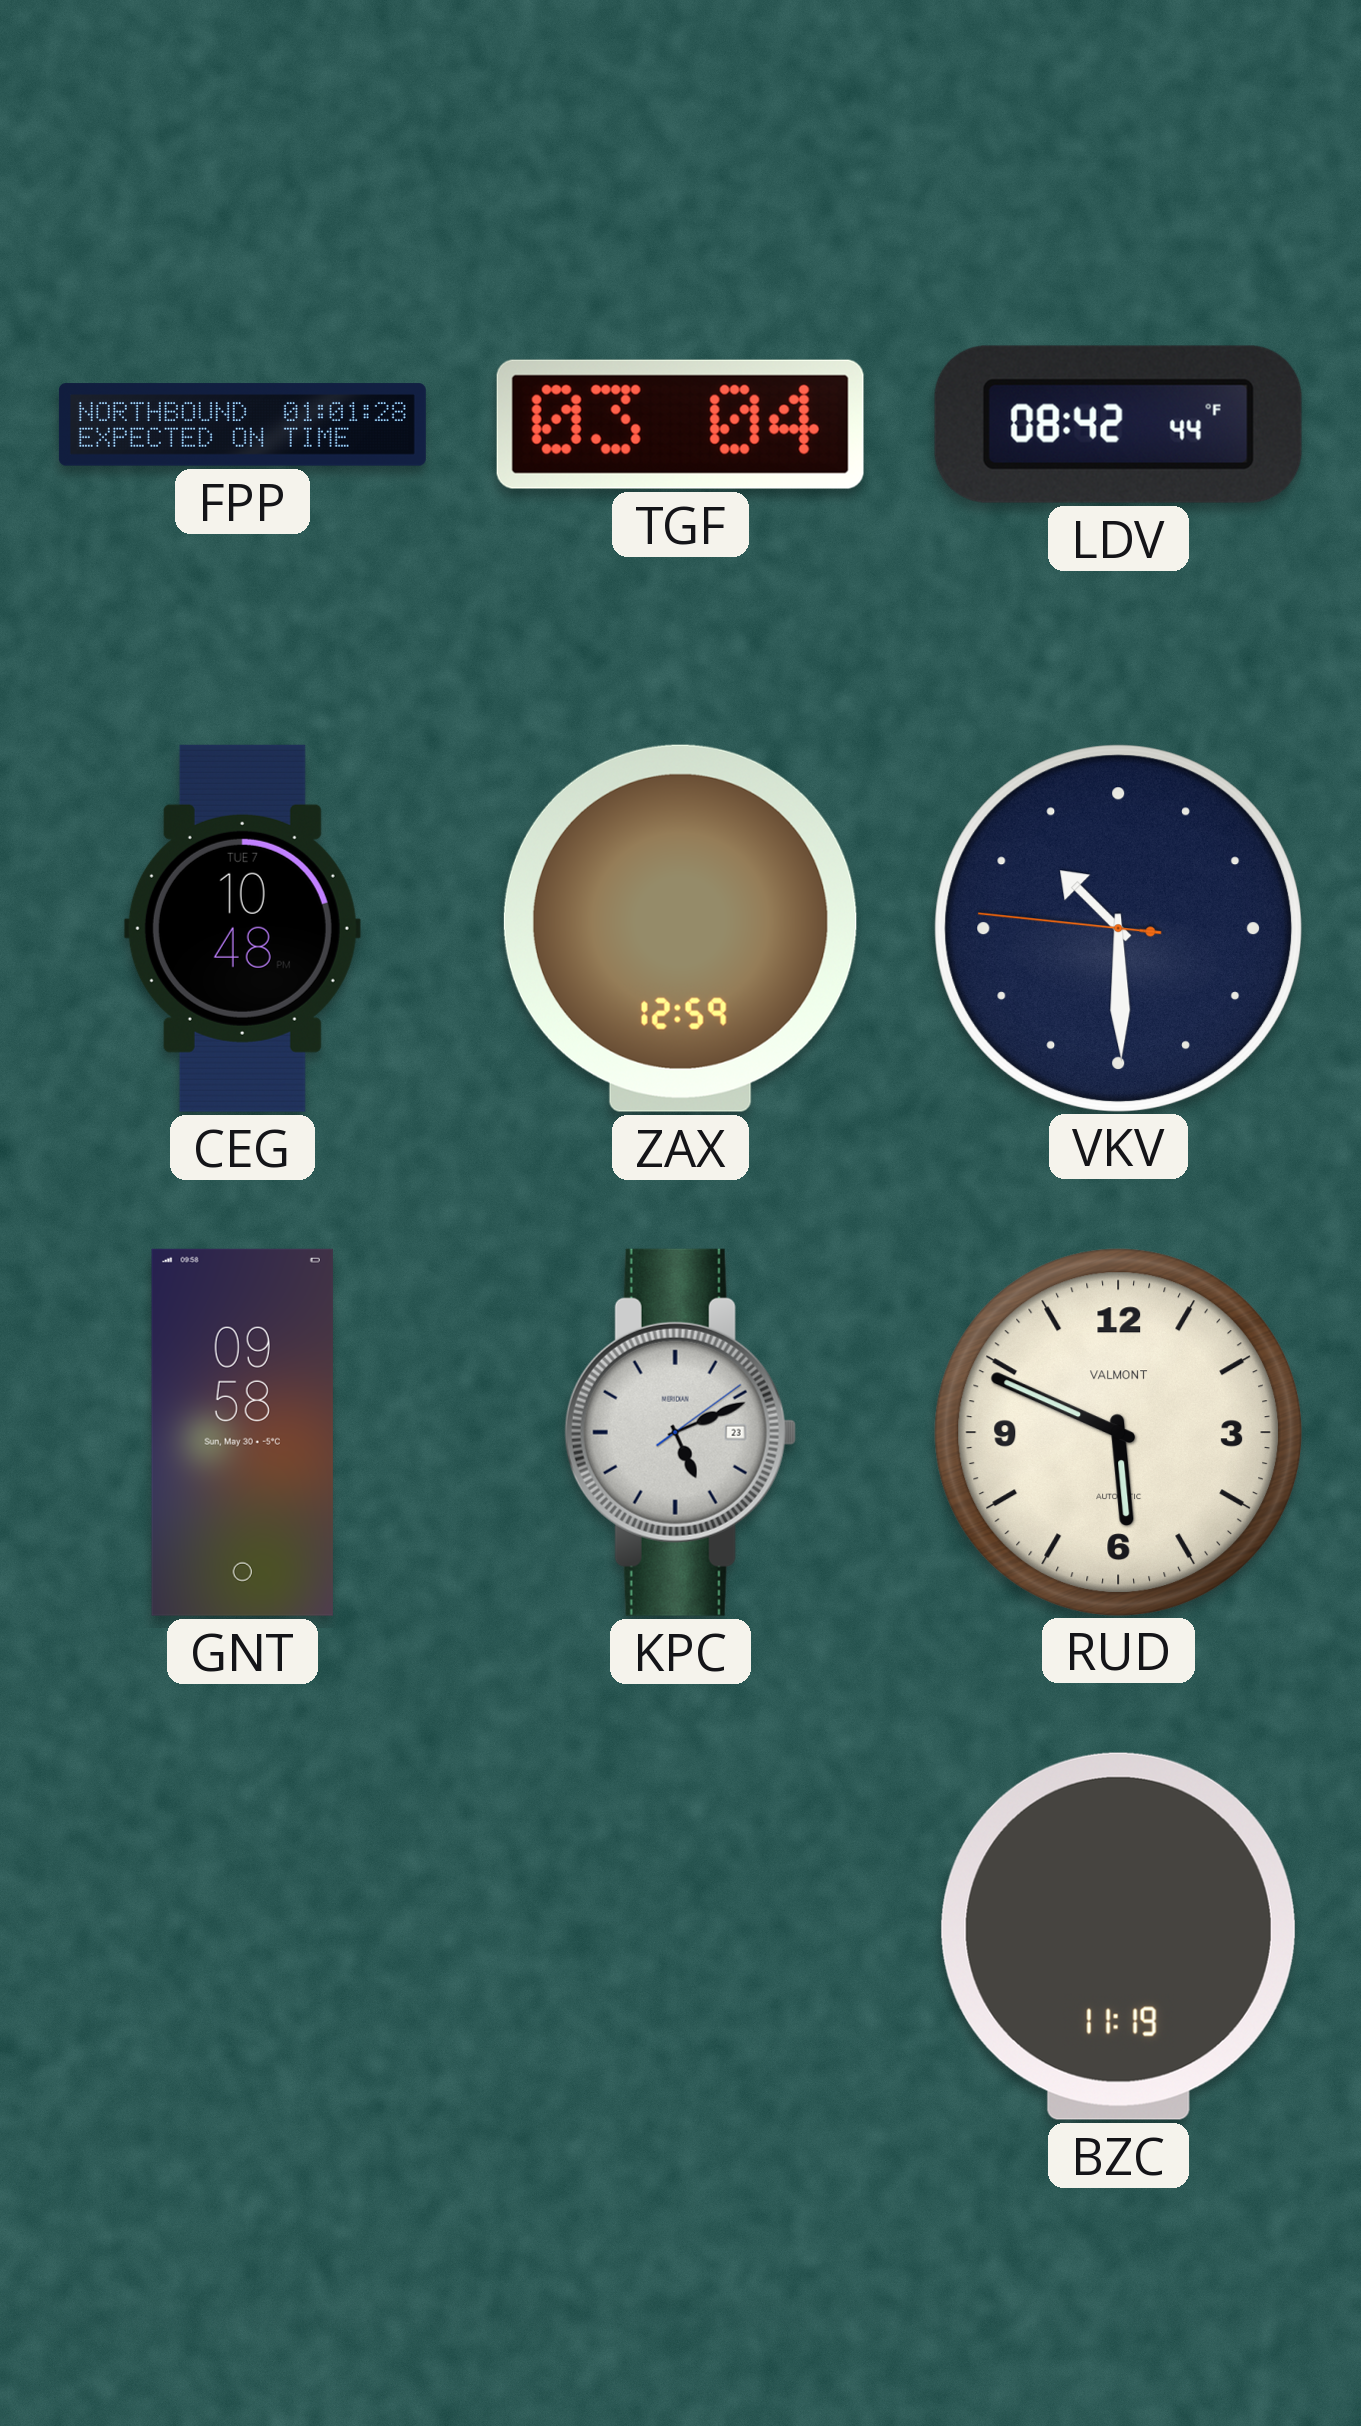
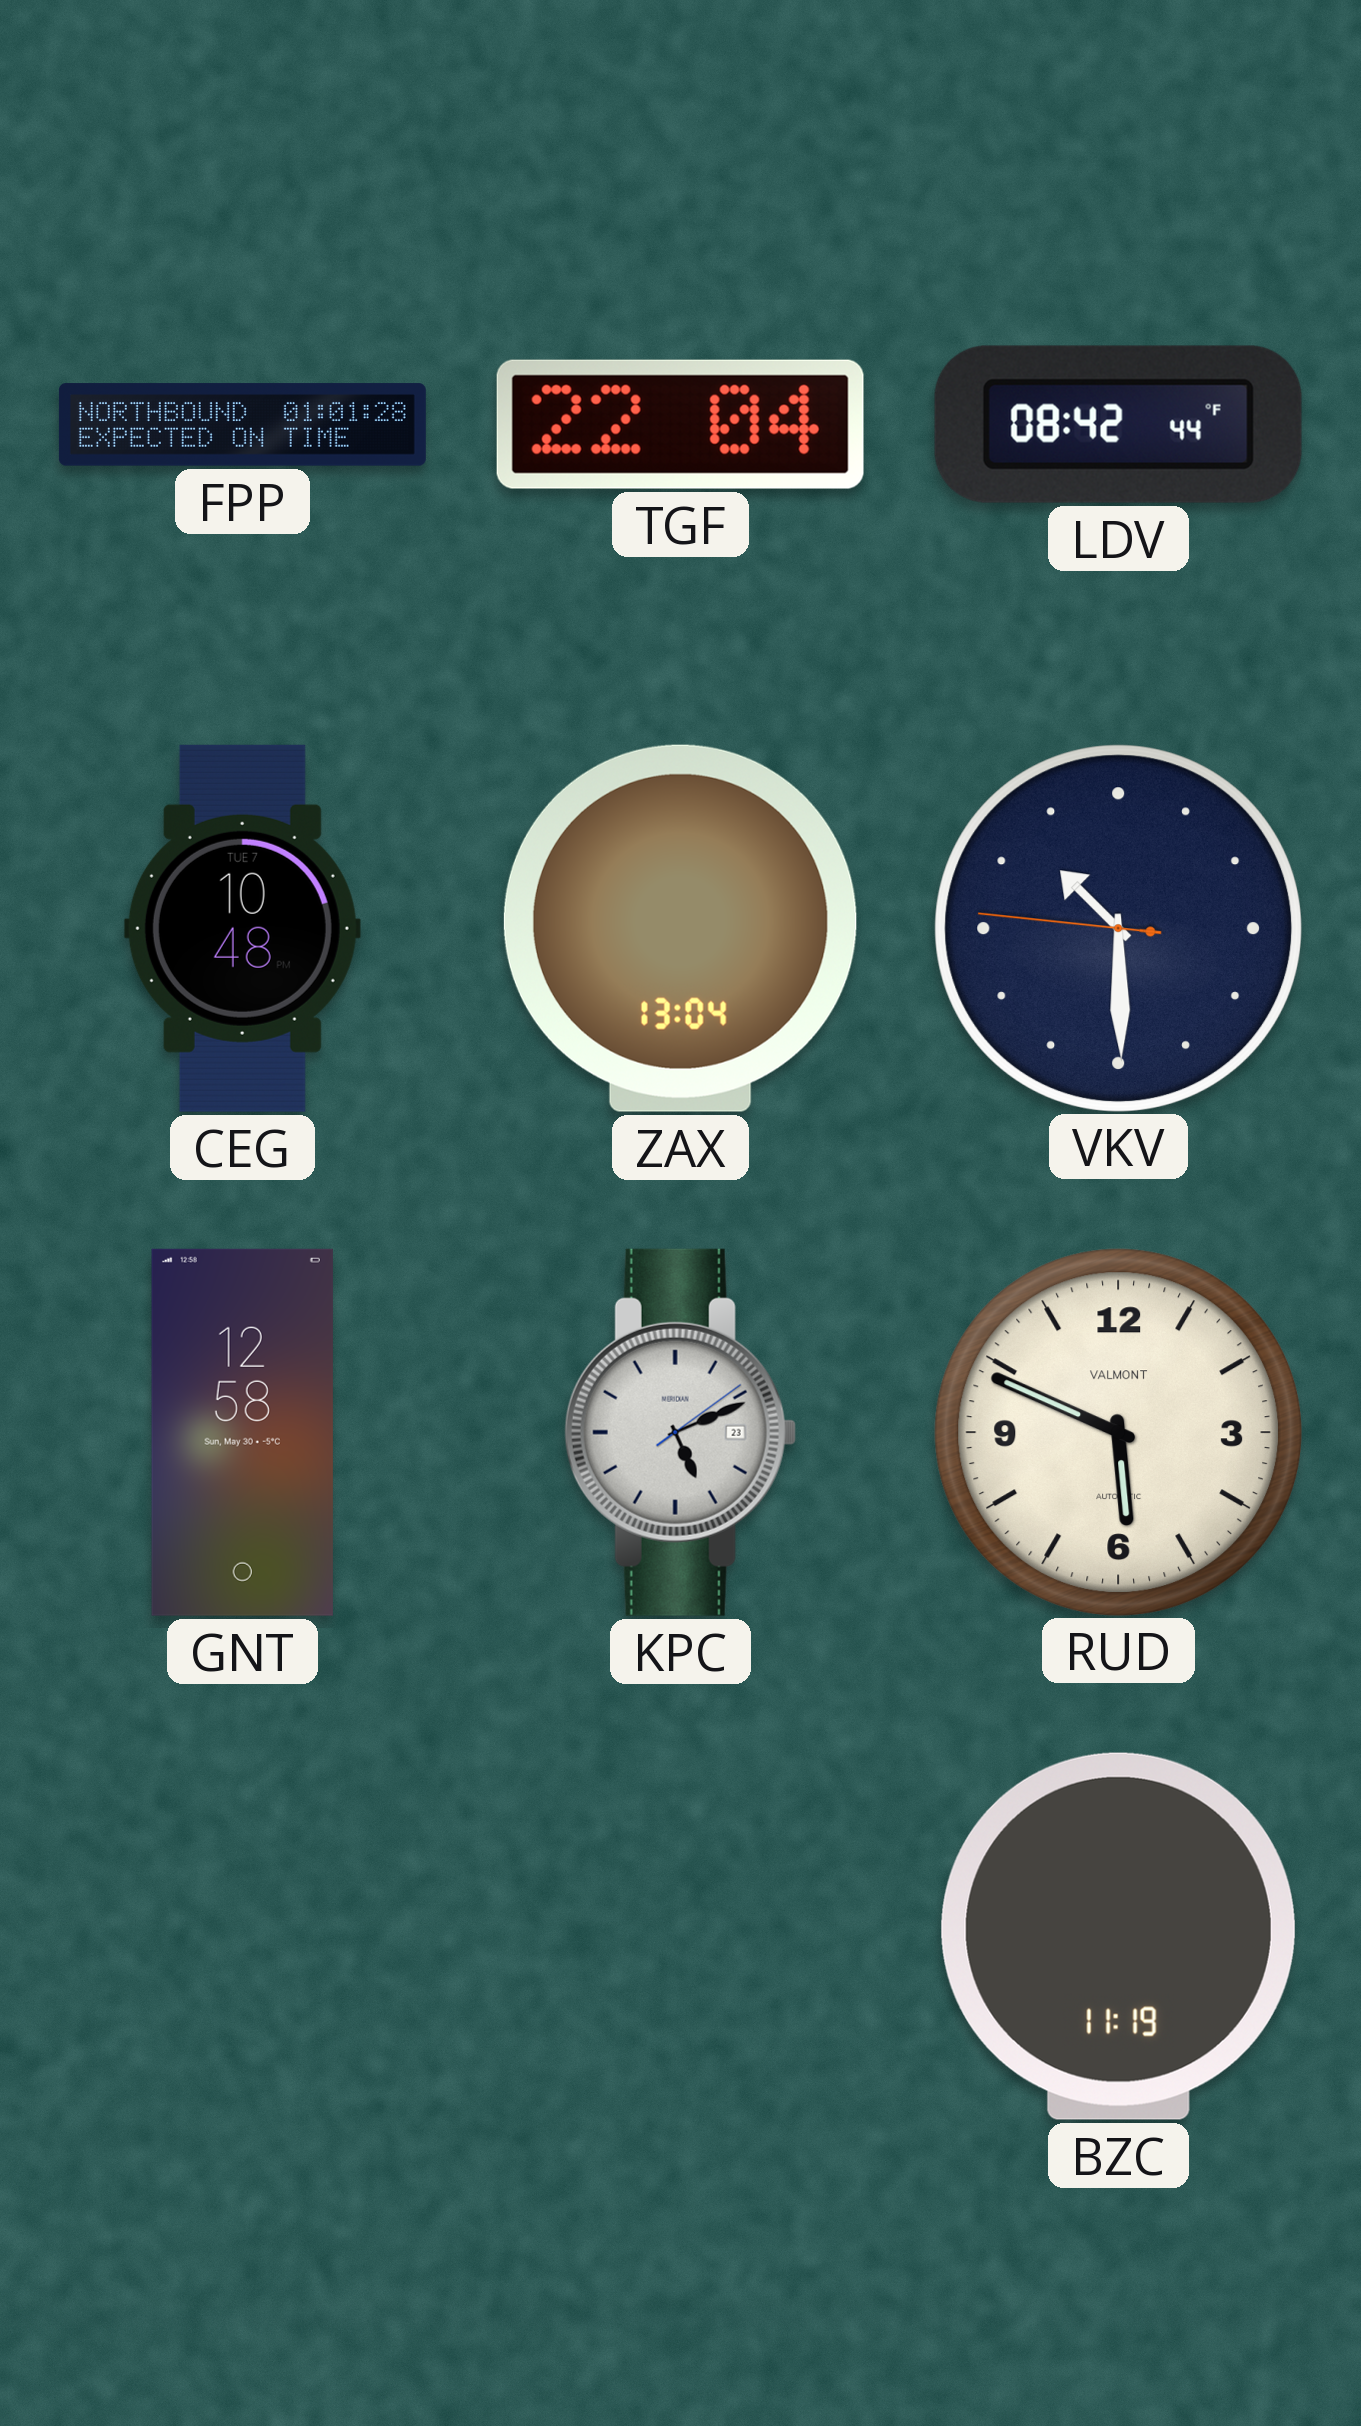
TGF: 03:04 -> 22:04
ZAX: 12:59 -> 13:04
GNT: 09:58 -> 12:58
